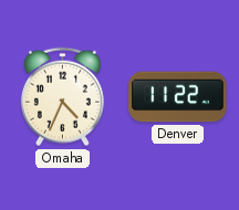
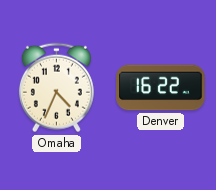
Denver: 11:22 -> 16:22
